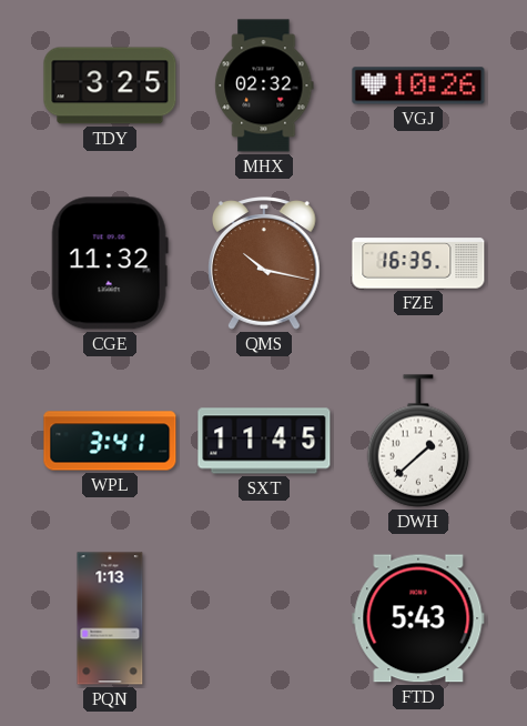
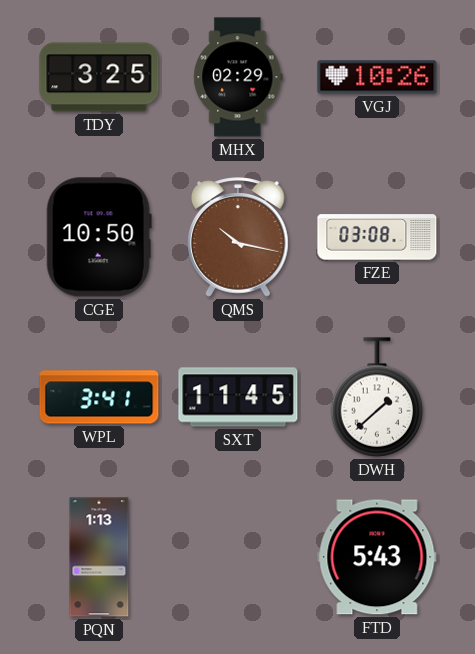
MHX: 02:32 -> 02:29
CGE: 11:32 -> 10:50
FZE: 16:35 -> 03:08
